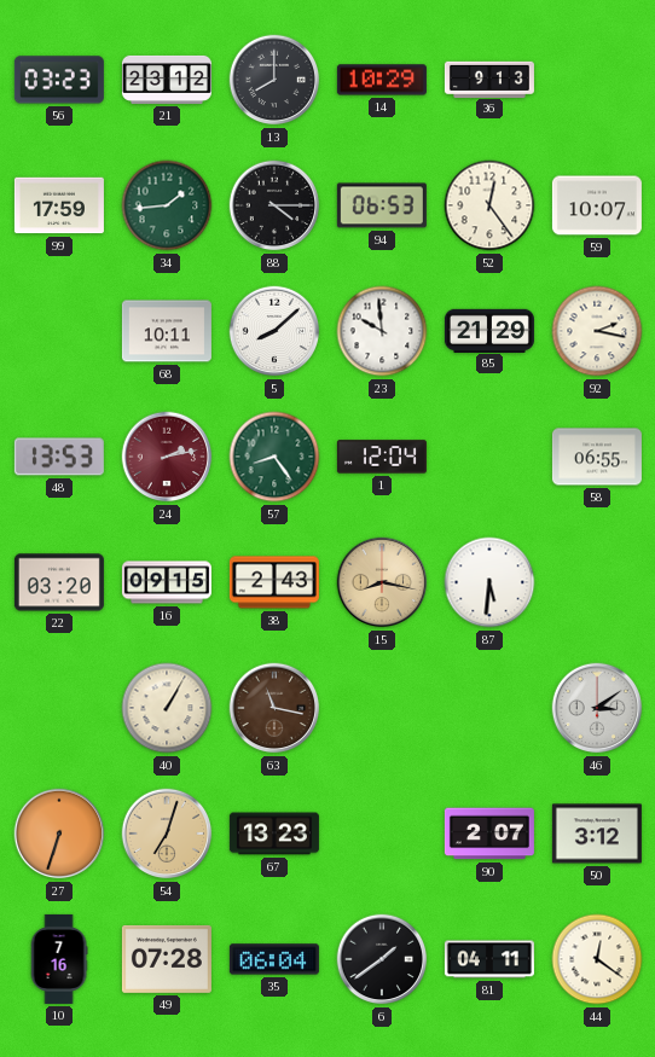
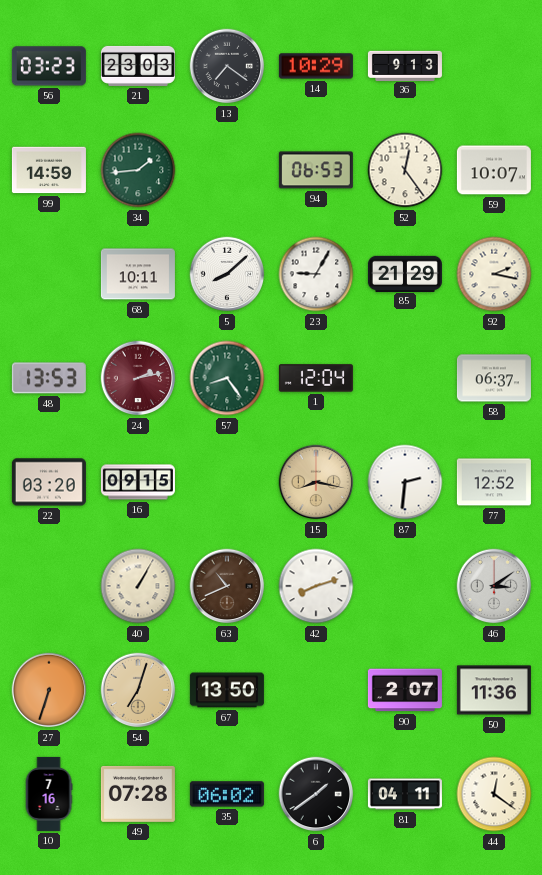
21: 23:12 -> 23:03
13: 8:00 -> 7:21
99: 17:59 -> 14:59
88: 4:15 -> none
23: 9:59 -> 9:05
58: 06:55 -> 06:37
38: 2:43 -> none
87: 5:31 -> 2:31
77: none -> 12:52
63: 11:17 -> 10:41
42: none -> 8:12
67: 13:23 -> 13:50
50: 3:12 -> 11:36
35: 06:04 -> 06:02
